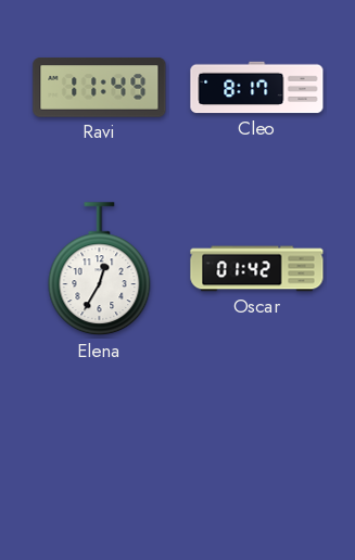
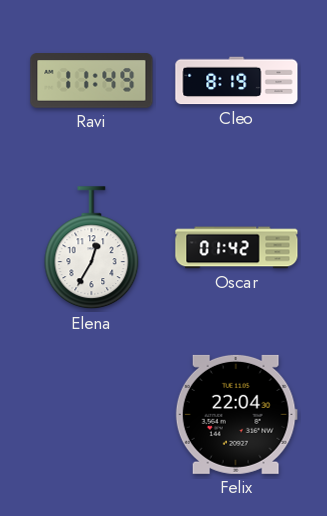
Cleo: 8:17 -> 8:19
Felix: none -> 22:04
